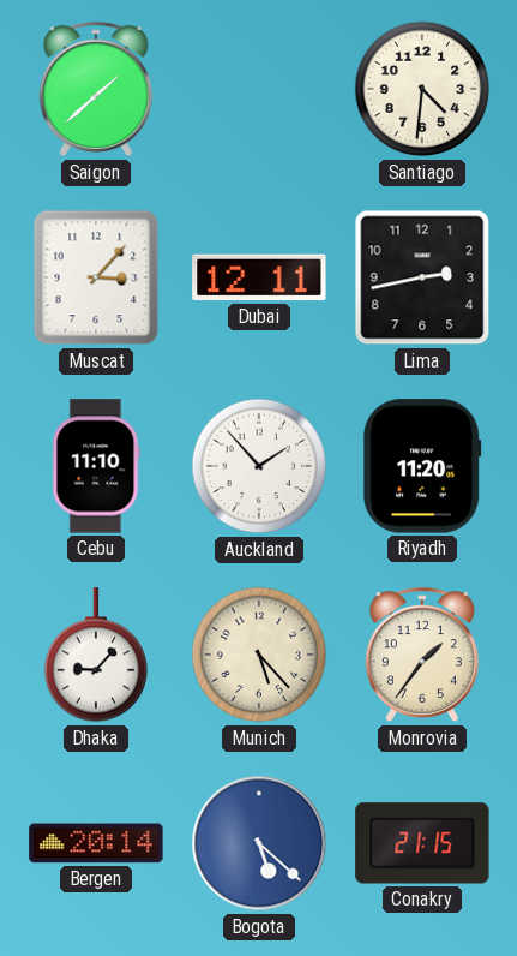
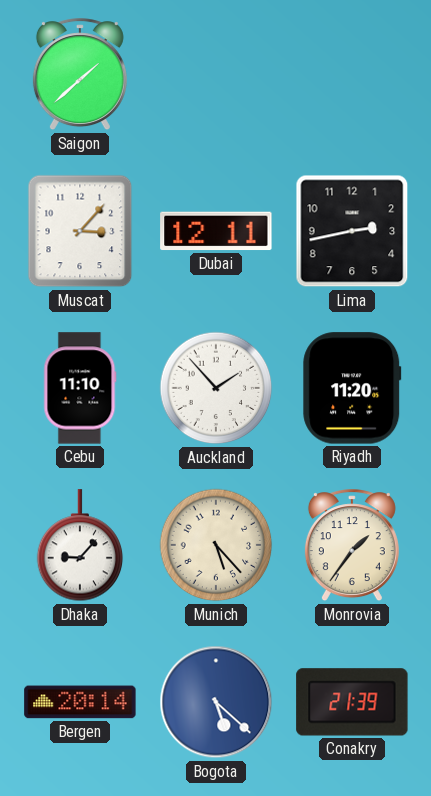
Santiago: 4:31 -> none
Conakry: 21:15 -> 21:39
